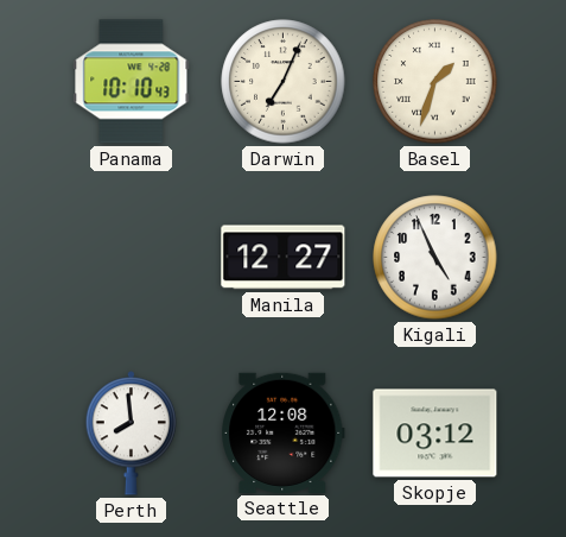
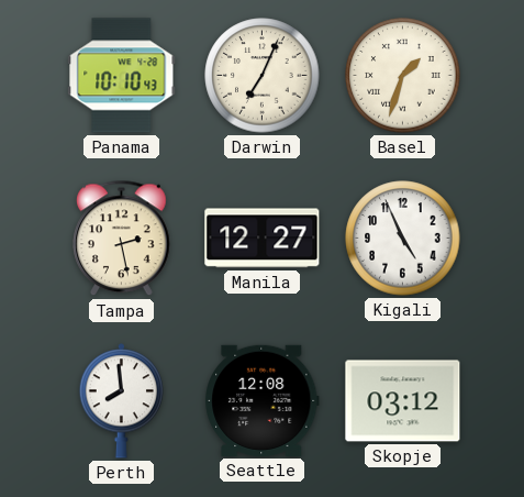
Tampa: none -> 2:28
